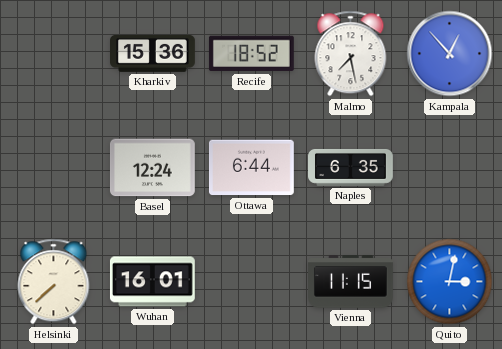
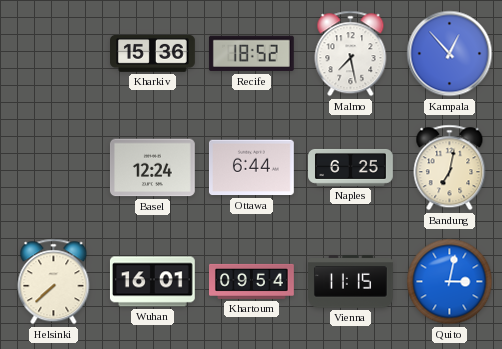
Naples: 6:35 -> 6:25
Bandung: none -> 7:02
Khartoum: none -> 09:54
